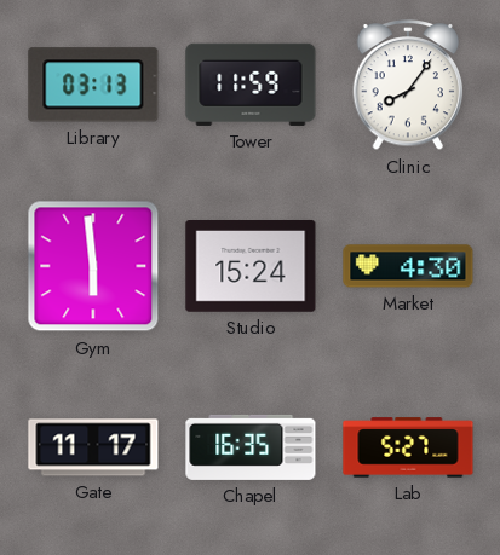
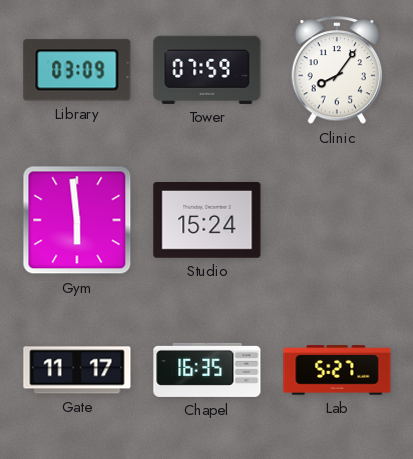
Library: 03:13 -> 03:09
Tower: 11:59 -> 07:59
Market: 4:30 -> none
